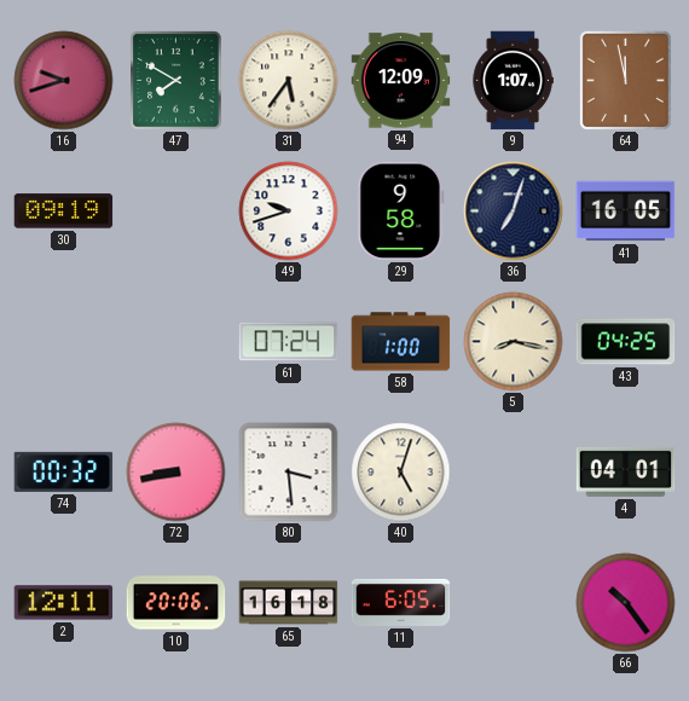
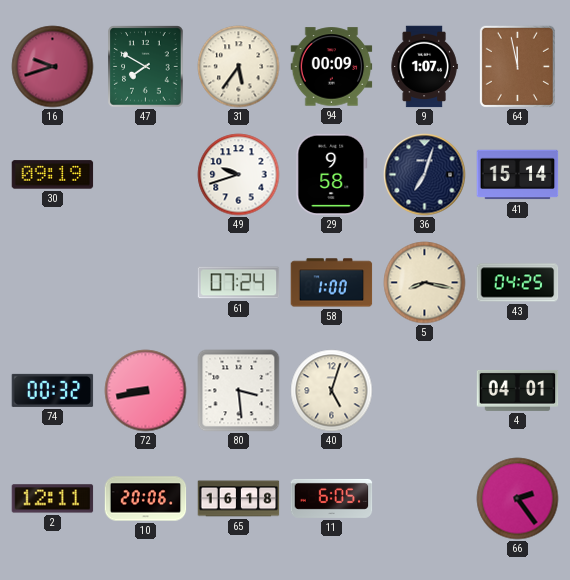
94: 12:09 -> 00:09
41: 16:05 -> 15:14
66: 10:24 -> 2:24
